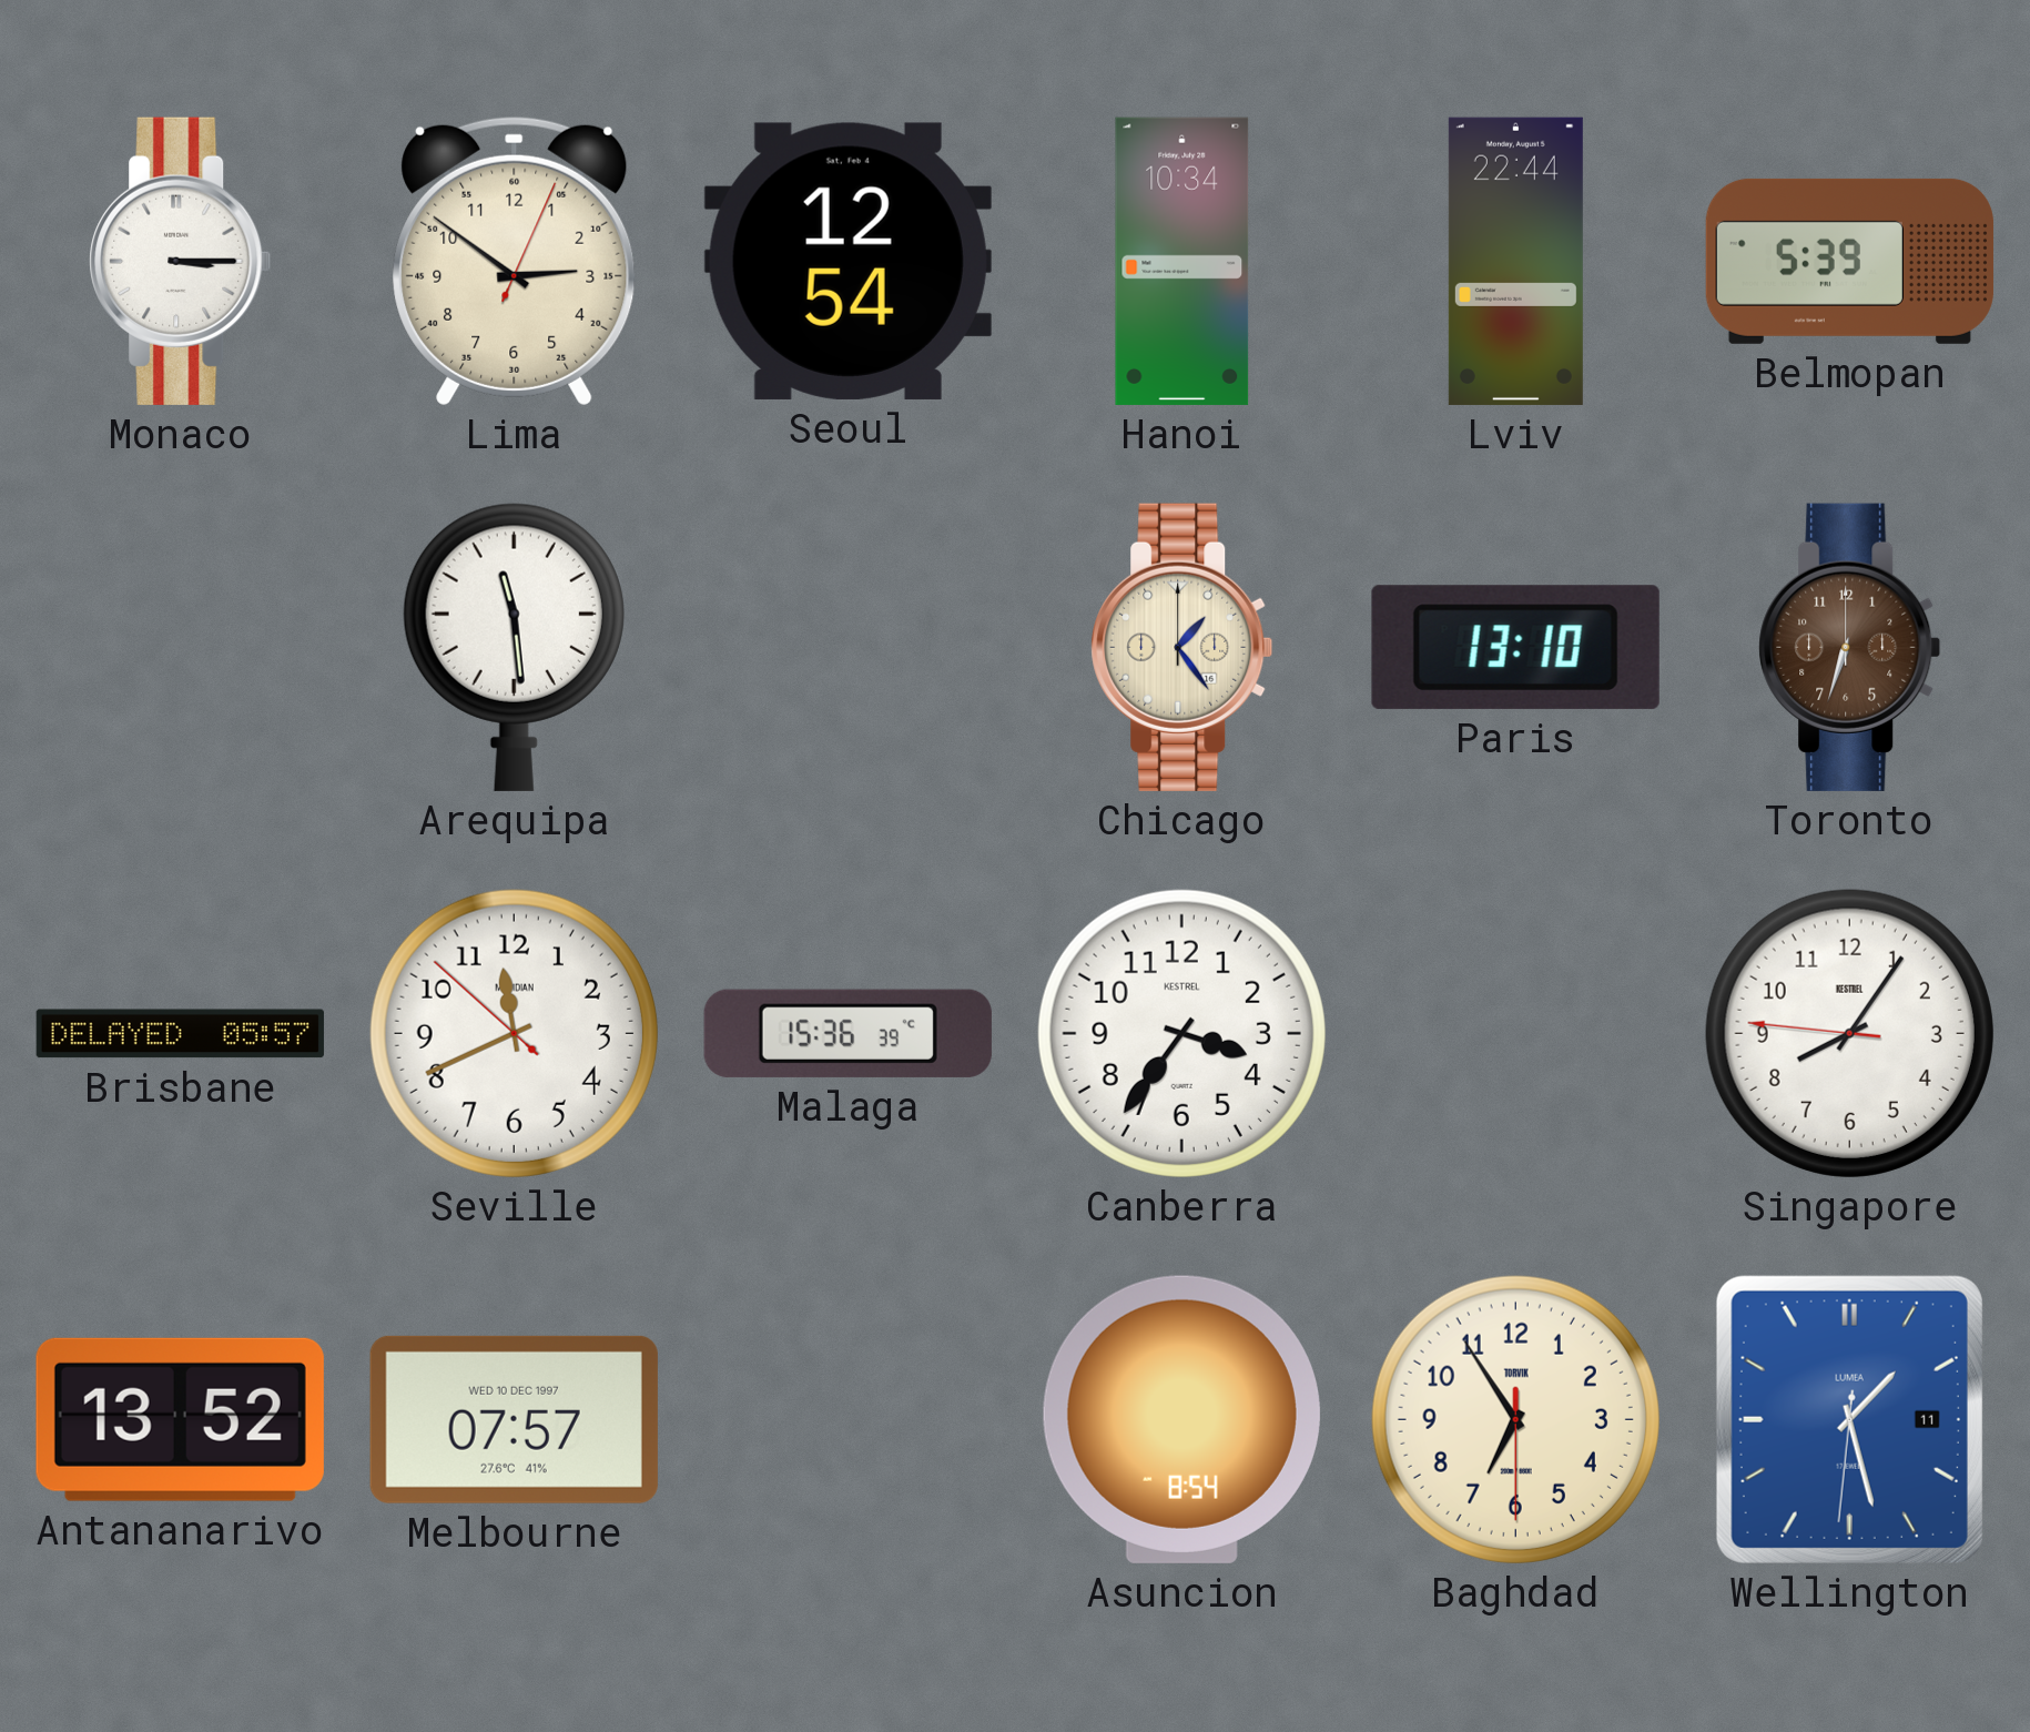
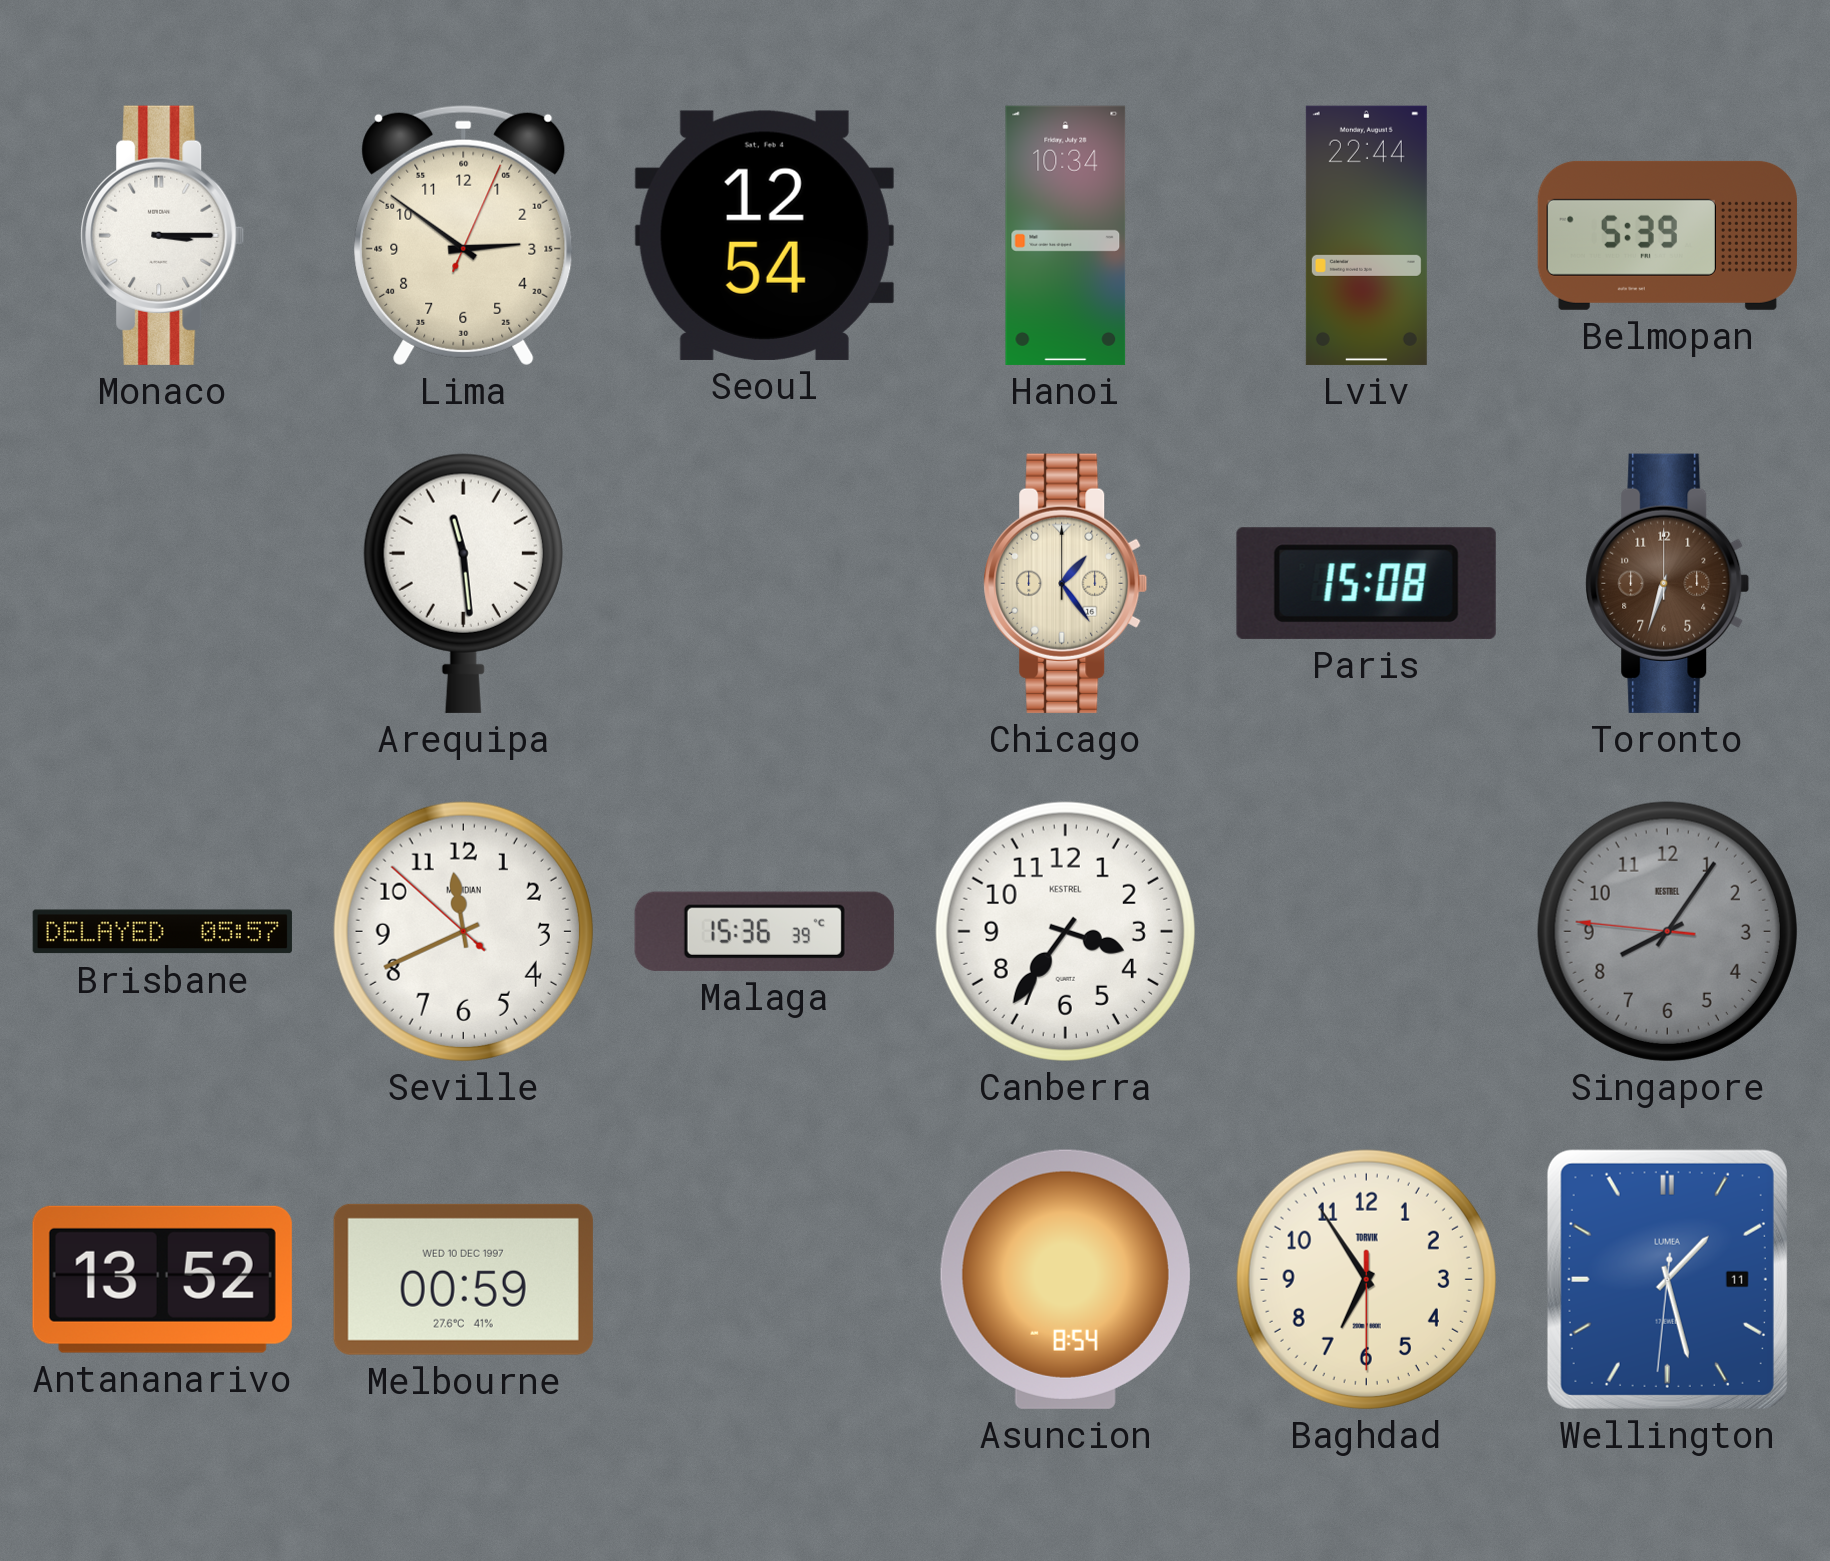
Paris: 13:10 -> 15:08
Singapore dial: white -> grey
Melbourne: 07:57 -> 00:59
